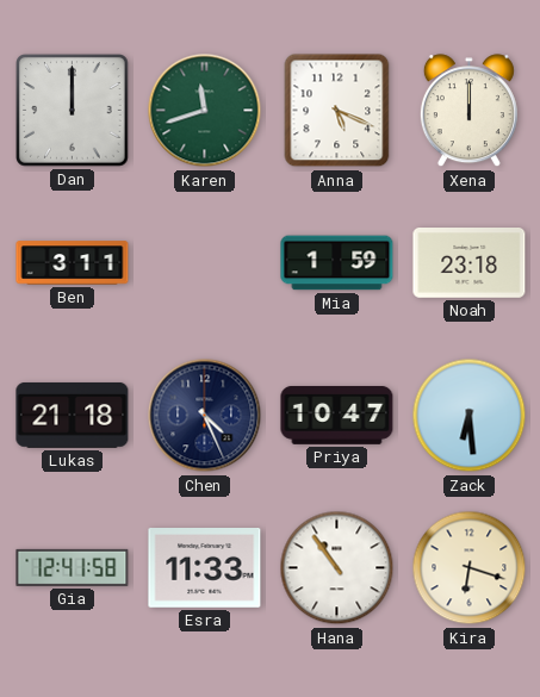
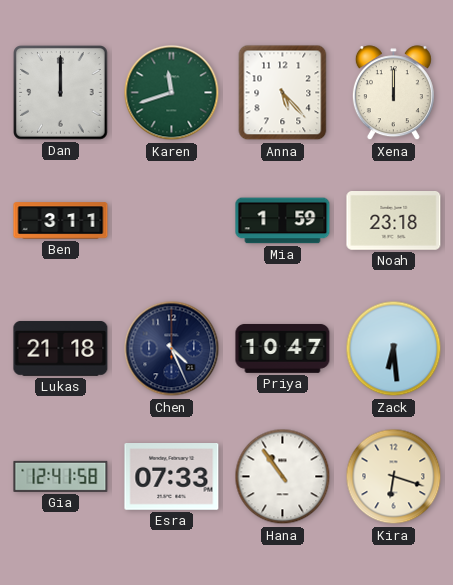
Anna: 5:19 -> 5:23
Esra: 11:33 -> 07:33
